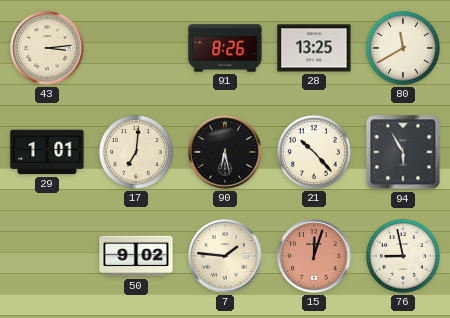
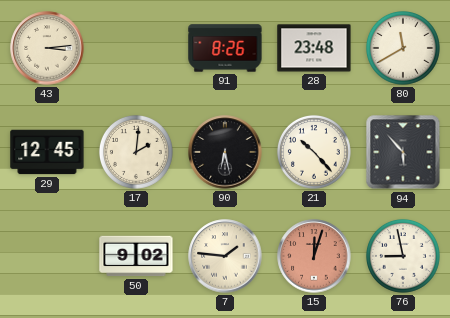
28: 13:25 -> 23:48
29: 1:01 -> 12:45
17: 7:01 -> 2:01
94: 5:55 -> 5:53
